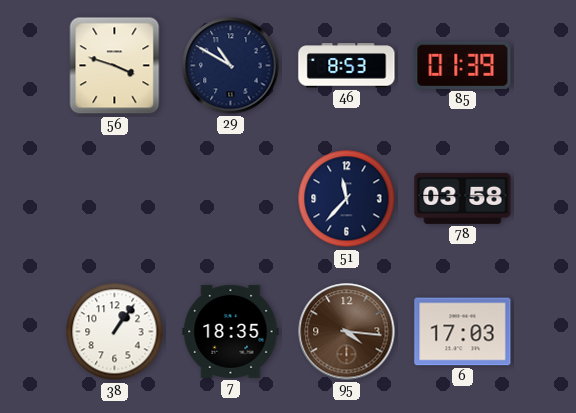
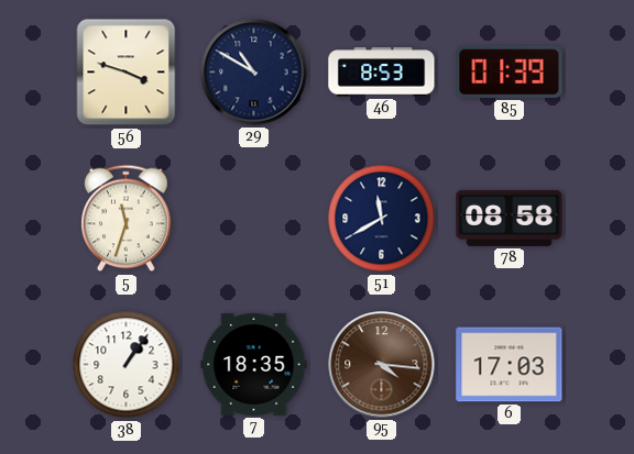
5: none -> 11:33
51: 11:37 -> 11:40
78: 03:58 -> 08:58
